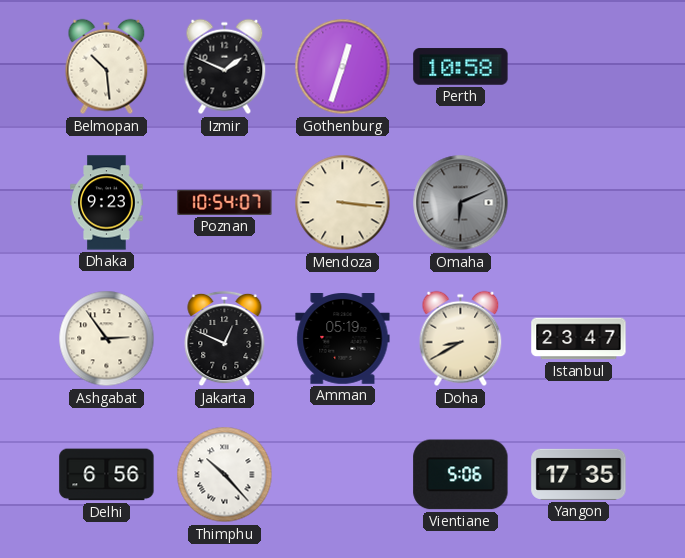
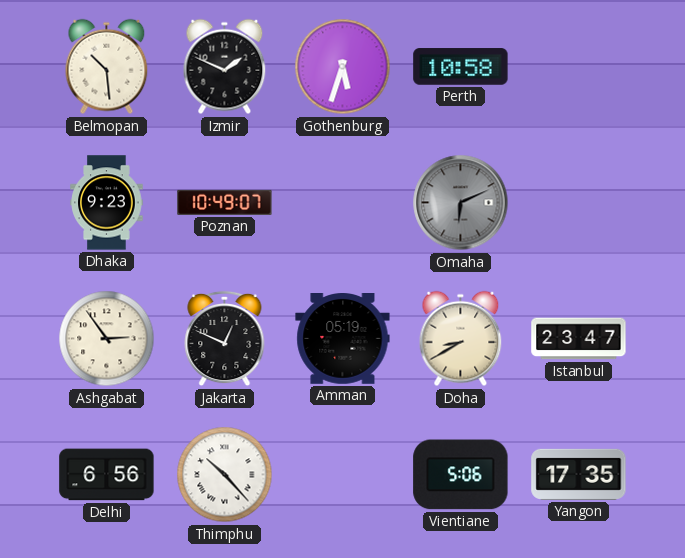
Gothenburg: 12:33 -> 5:33
Poznan: 10:54 -> 10:49
Mendoza: 3:16 -> none
